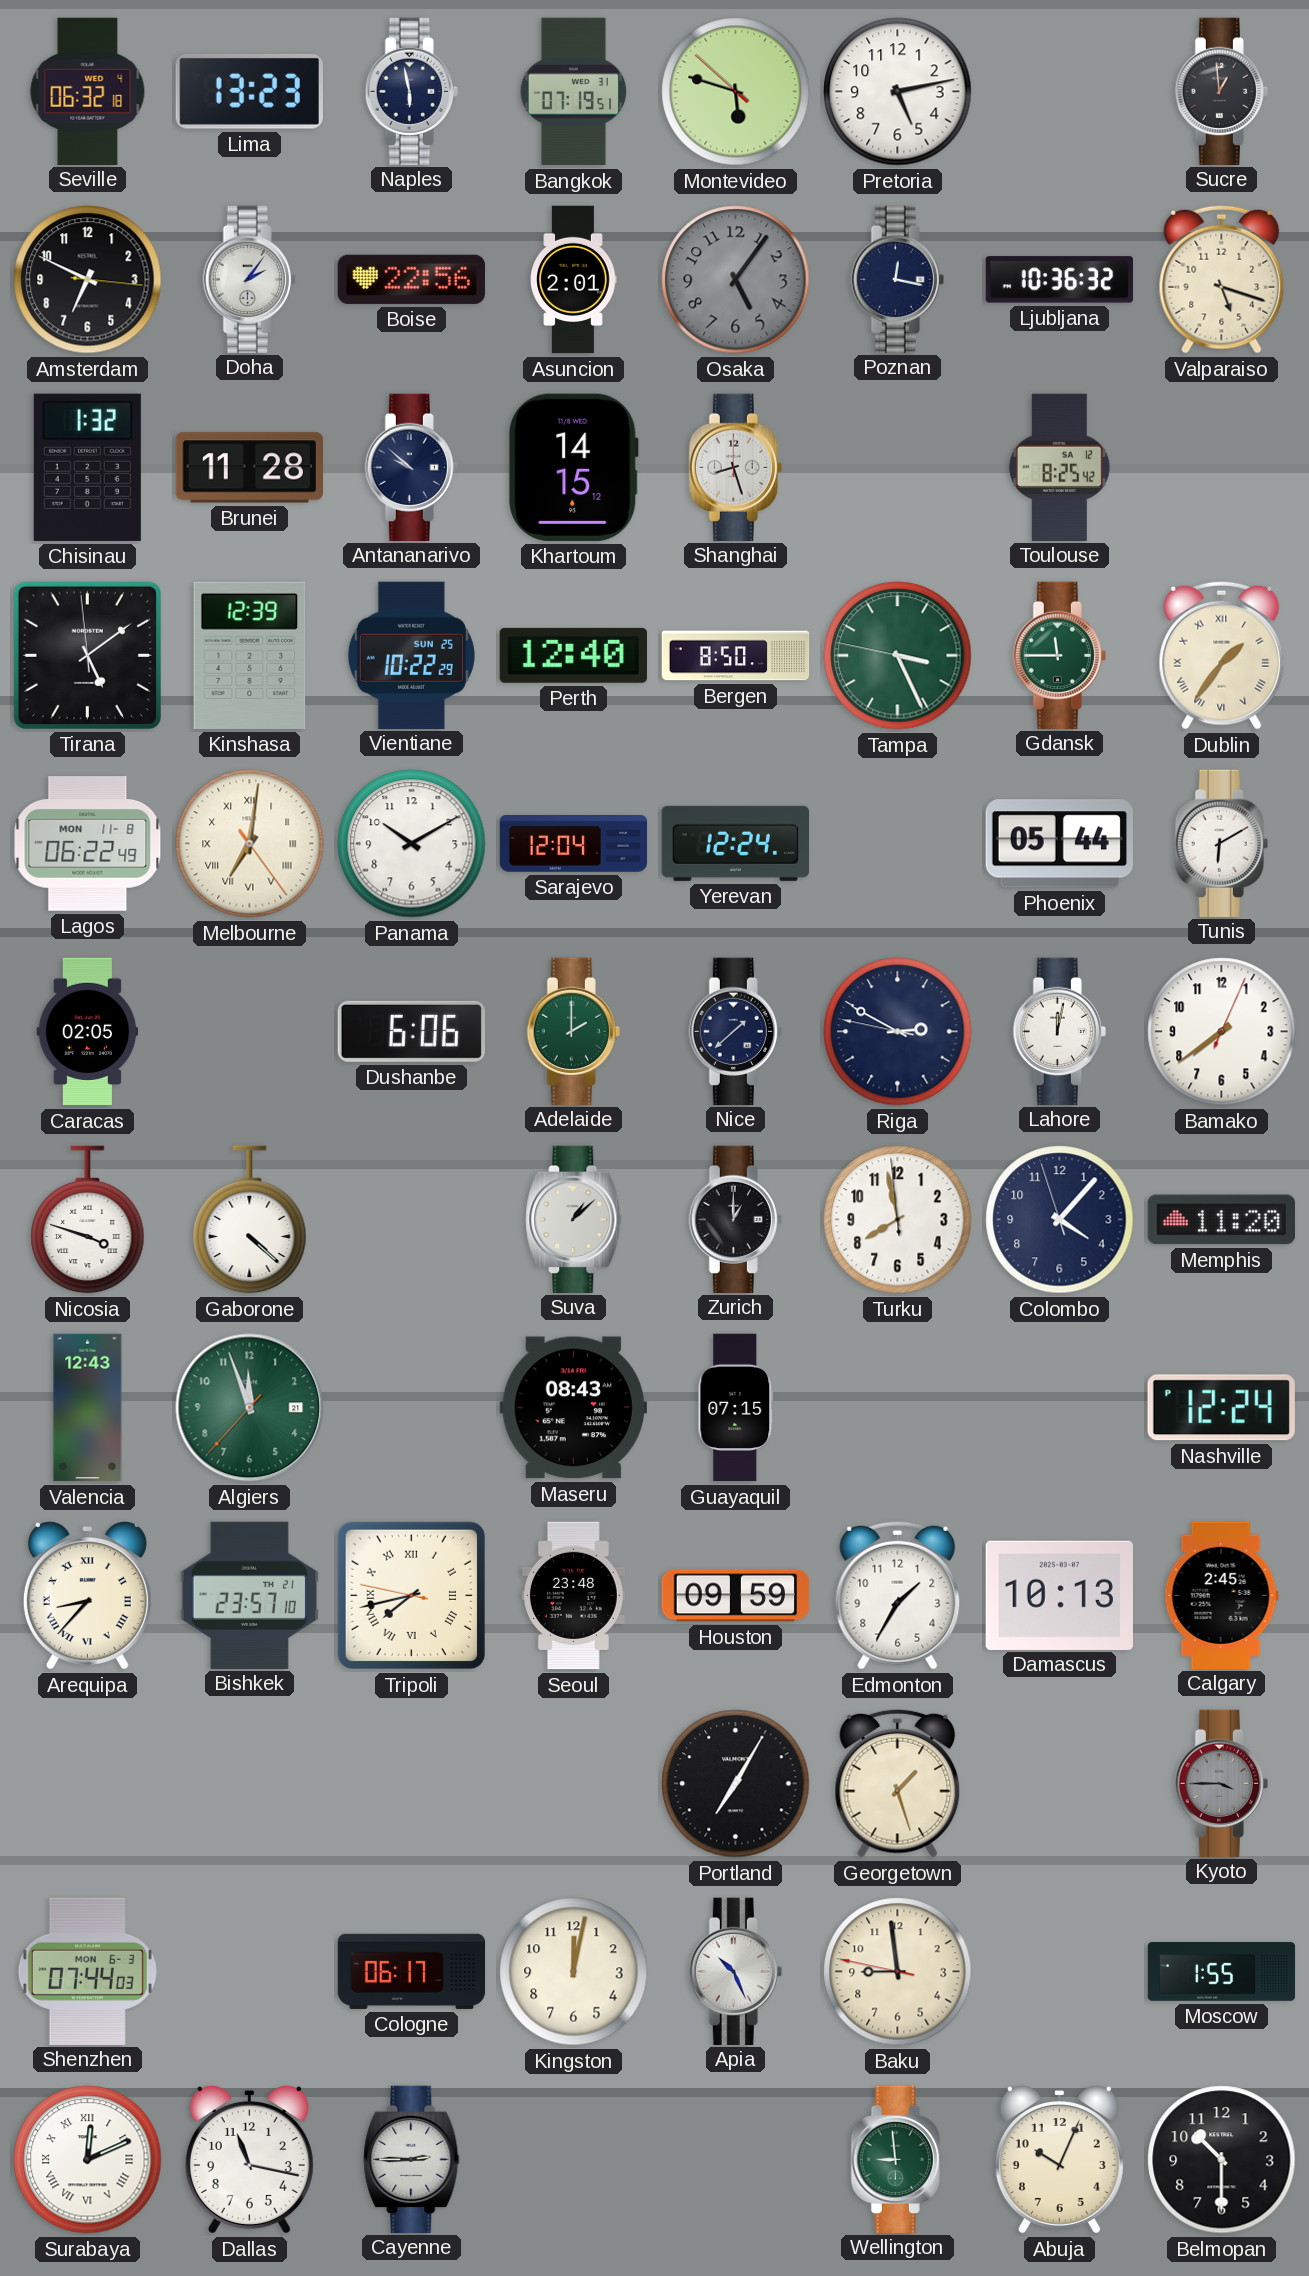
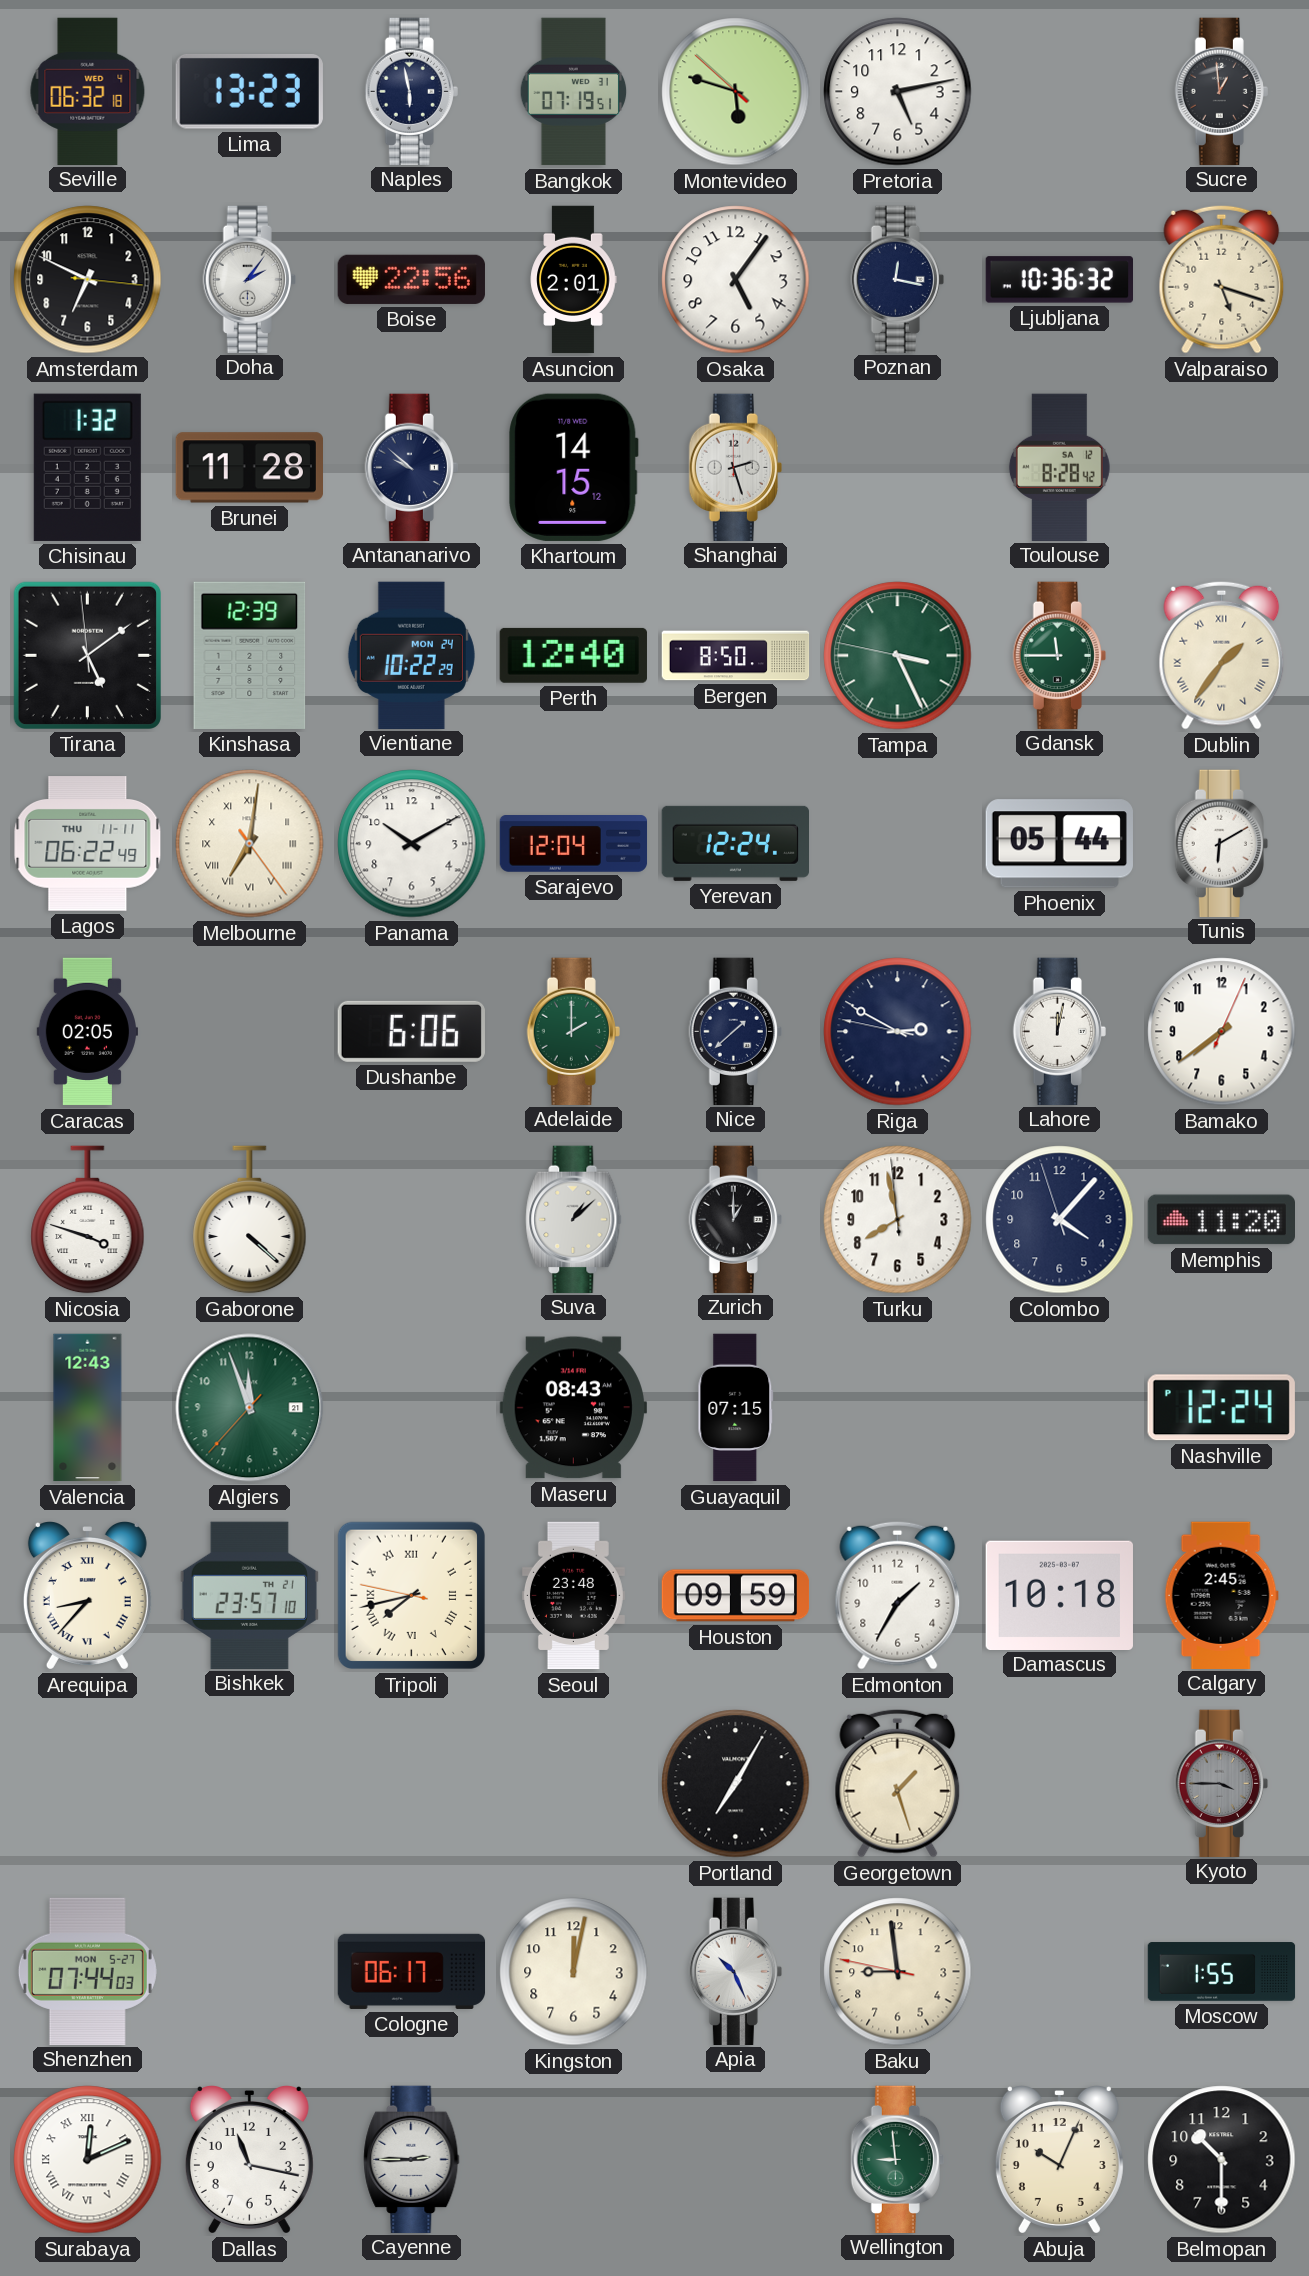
Osaka dial: grey -> white
Shanghai: 8:27 -> 2:27
Toulouse: 8:25 -> 8:28
Vientiane date: SUN 25 -> MON 24
Lagos date: MON 11-8 -> THU 11-11
Damascus: 10:13 -> 10:18
Shenzhen date: MON 6-3 -> MON 5-27
